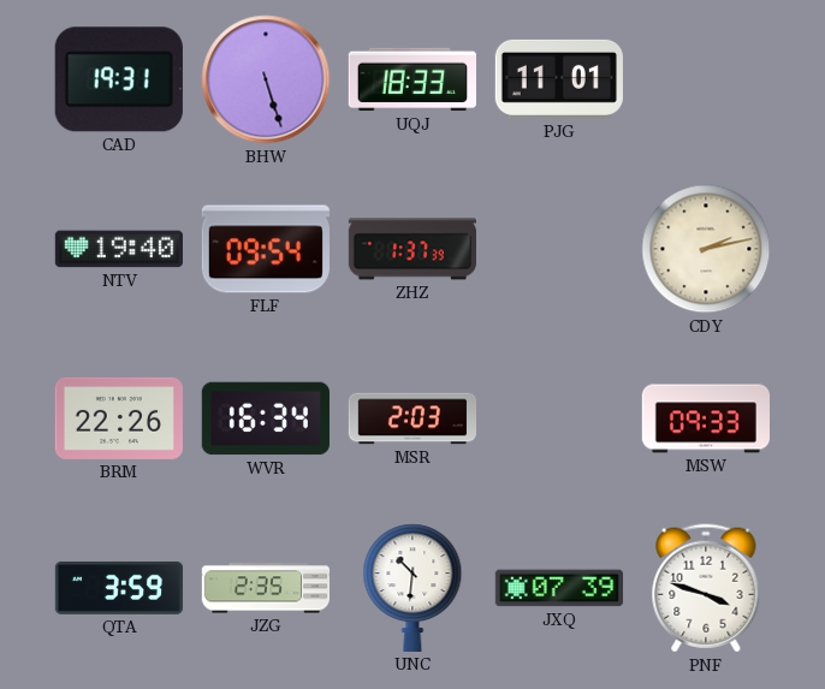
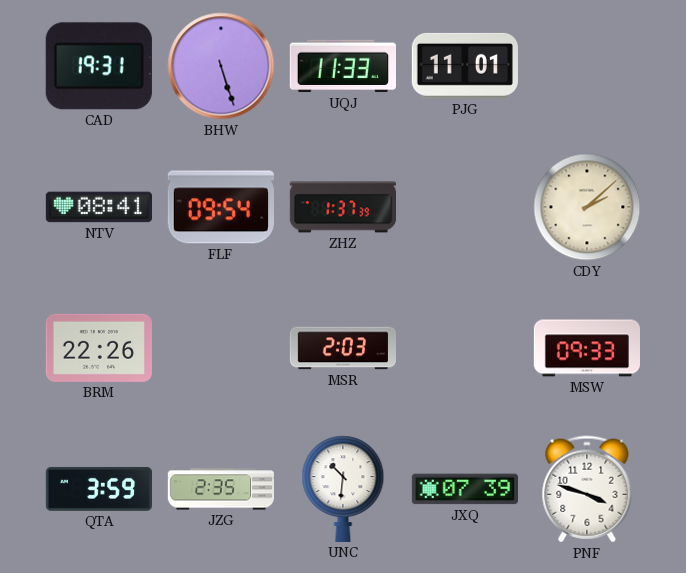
UQJ: 18:33 -> 11:33
NTV: 19:40 -> 08:41
CDY: 2:13 -> 2:08
WVR: 16:34 -> none
